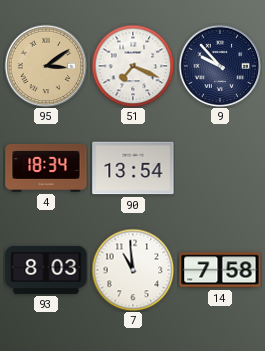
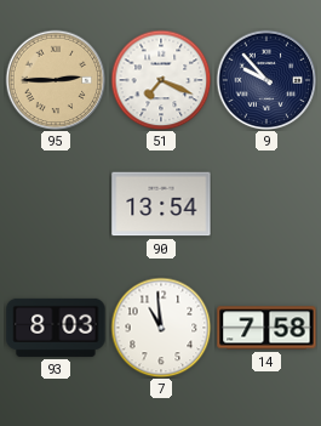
95: 3:09 -> 2:45
4: 18:34 -> none
